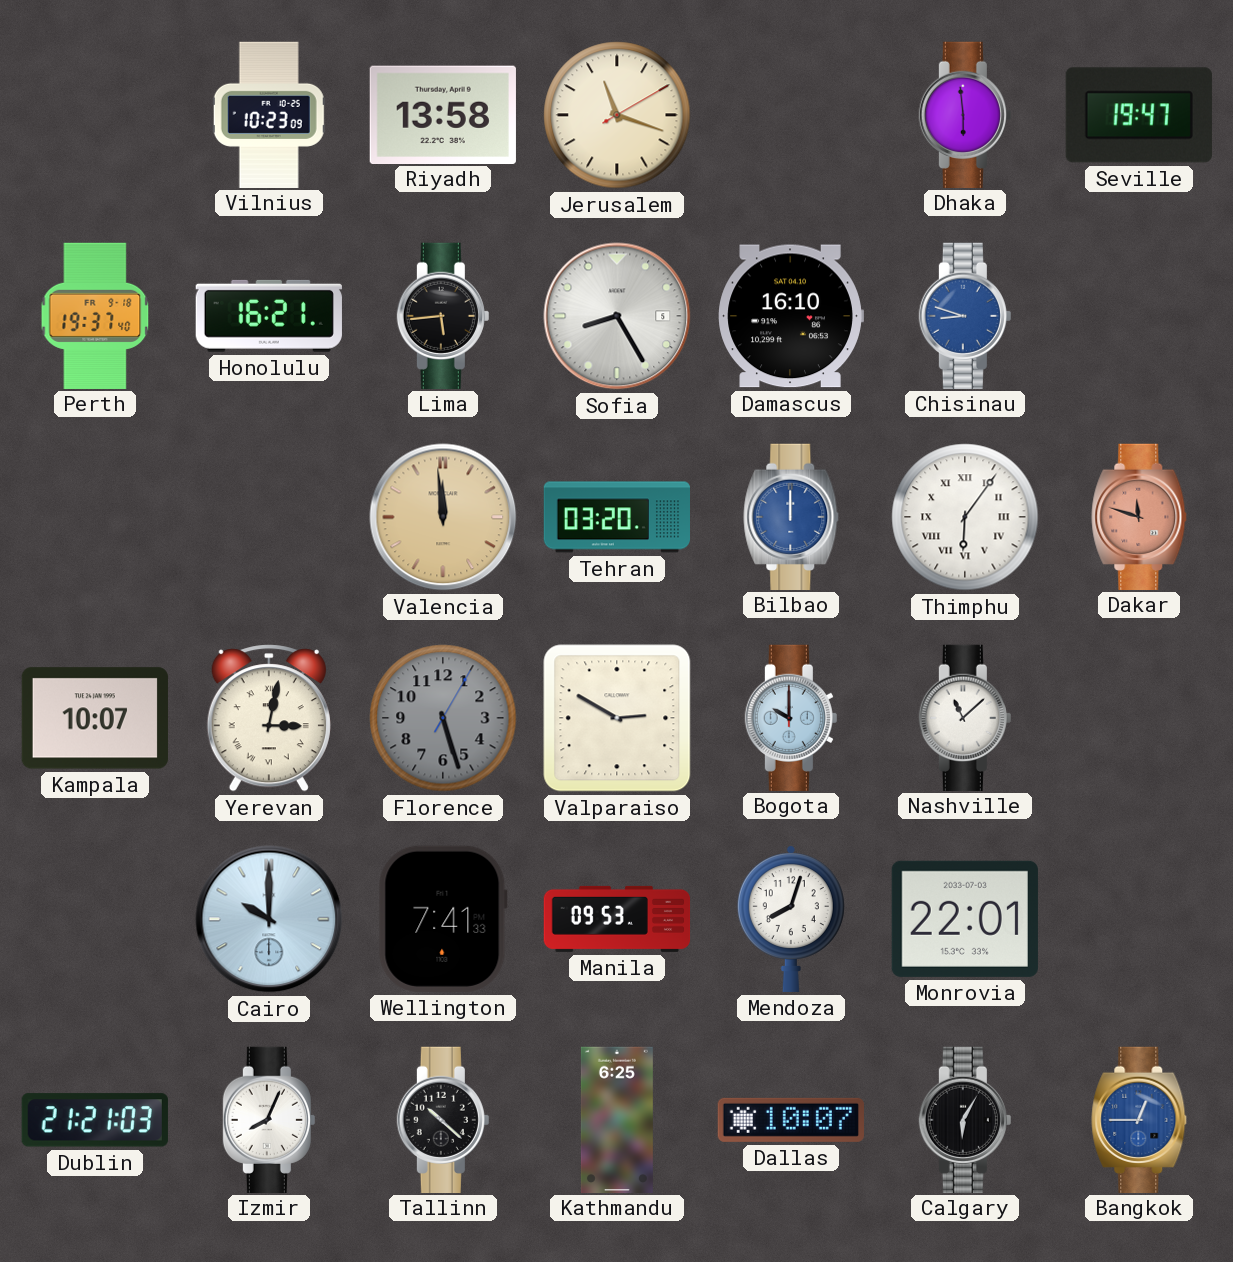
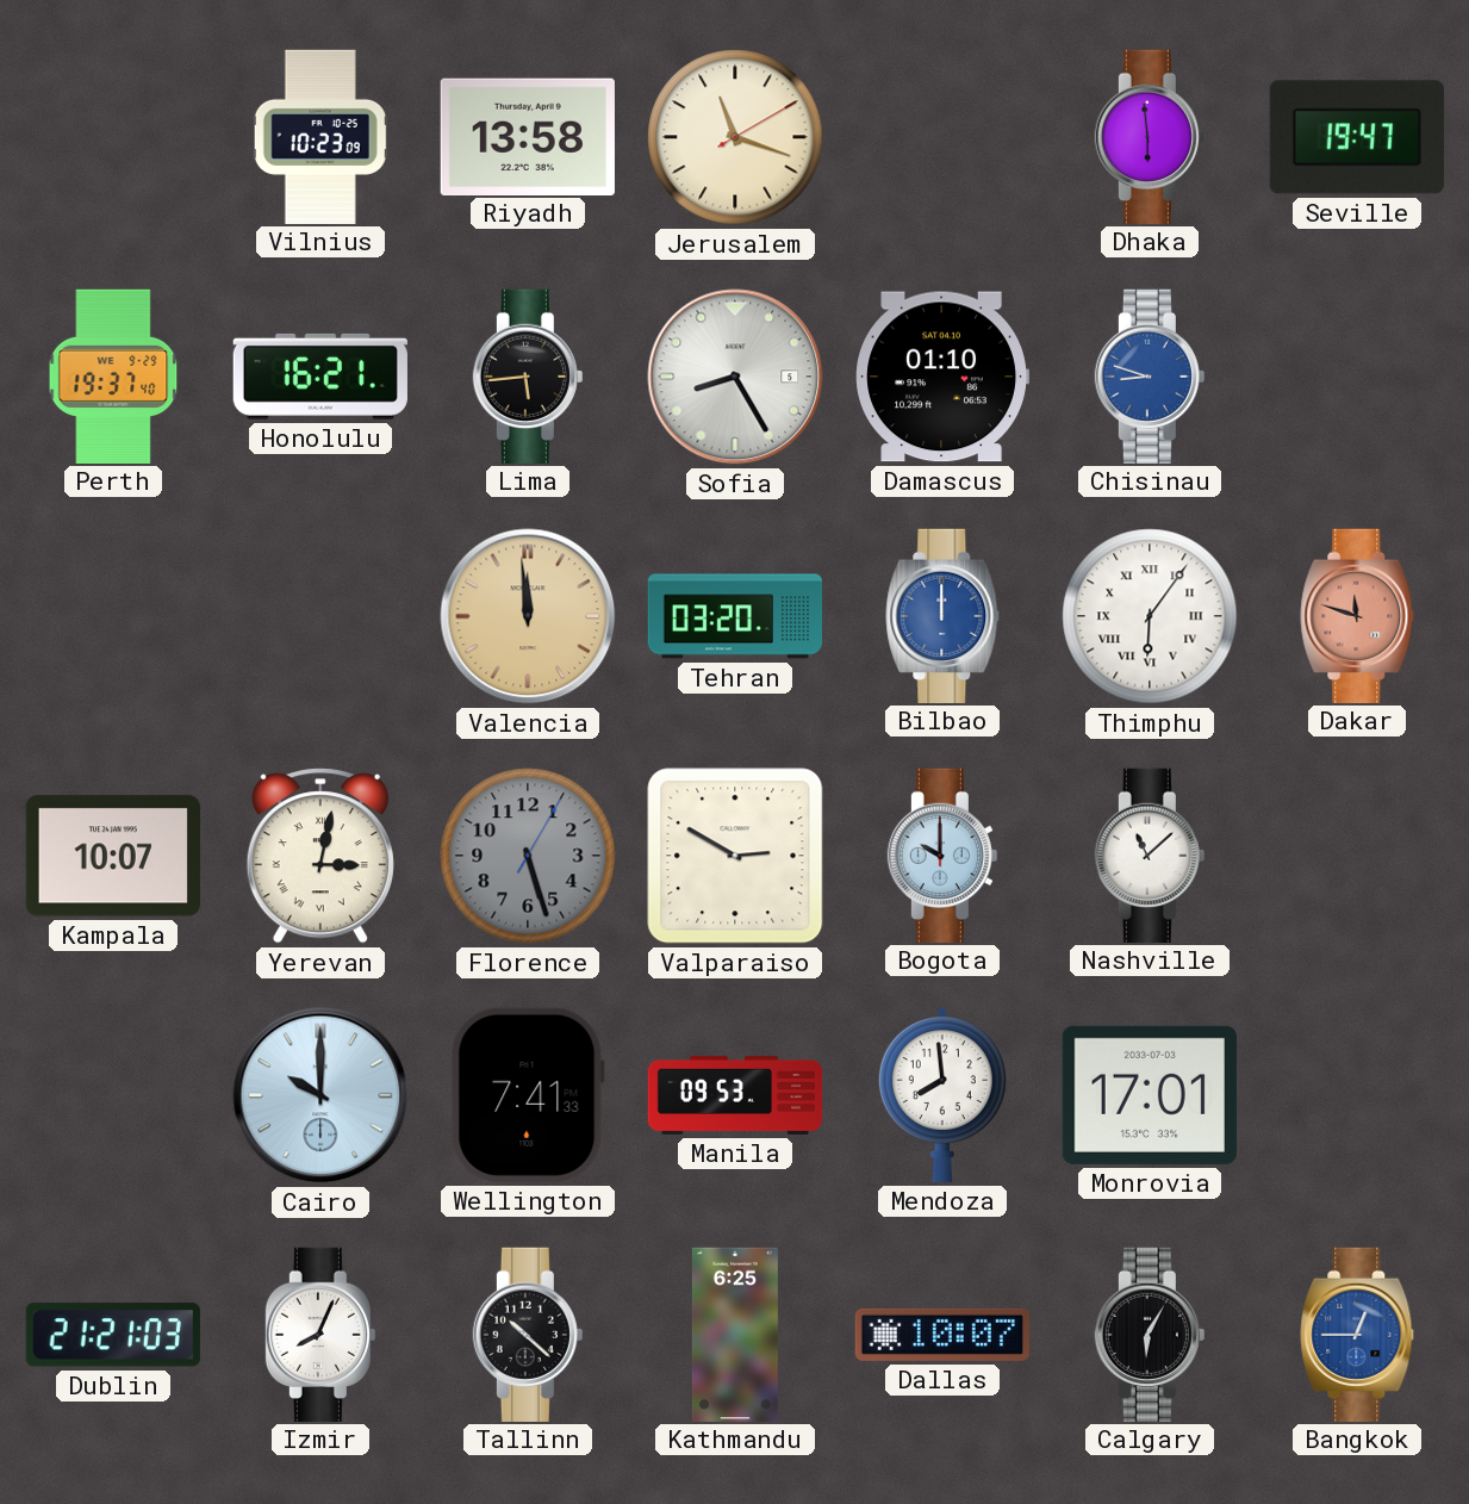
Perth date: FR 9-18 -> WE 9-29
Damascus: 16:10 -> 01:10
Mendoza: 8:03 -> 7:59
Monrovia: 22:01 -> 17:01
